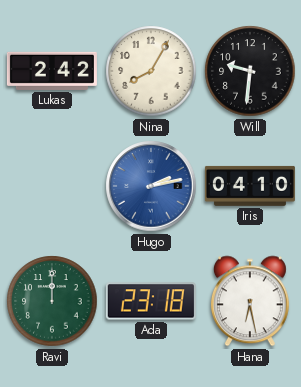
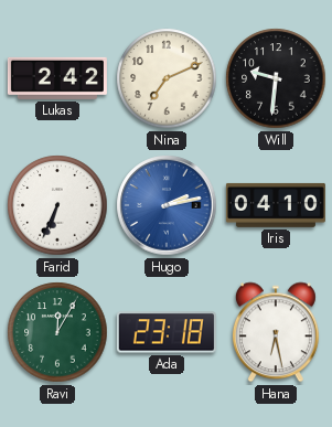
Nina: 8:05 -> 7:11
Farid: none -> 6:34
Ravi: 12:00 -> 12:05
